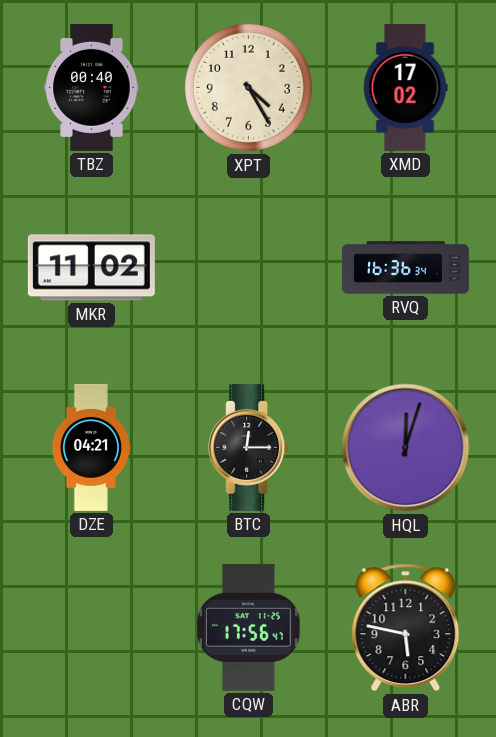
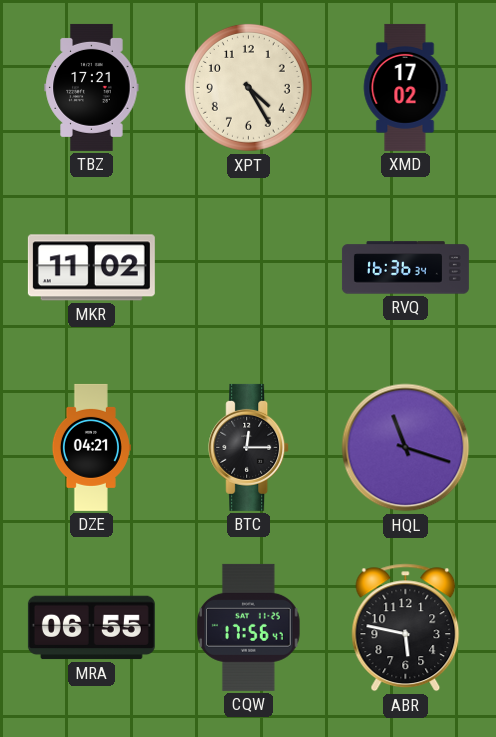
TBZ: 00:40 -> 17:21
HQL: 12:03 -> 11:18
MRA: none -> 06:55
